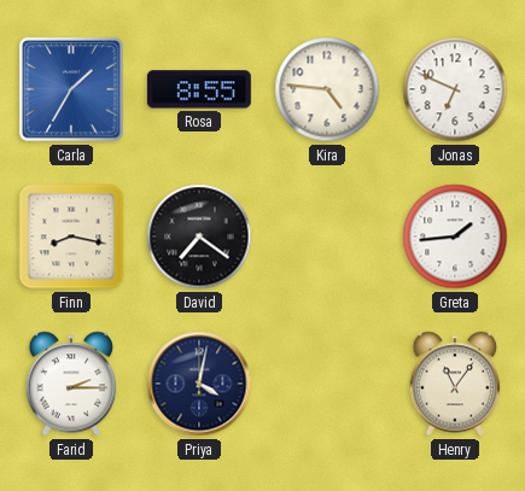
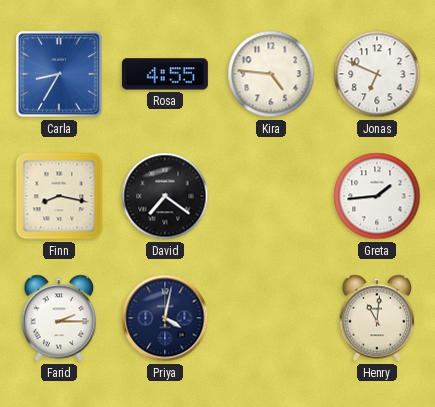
Carla: 1:35 -> 8:35
Rosa: 8:55 -> 4:55
Henry: 11:06 -> 11:01
